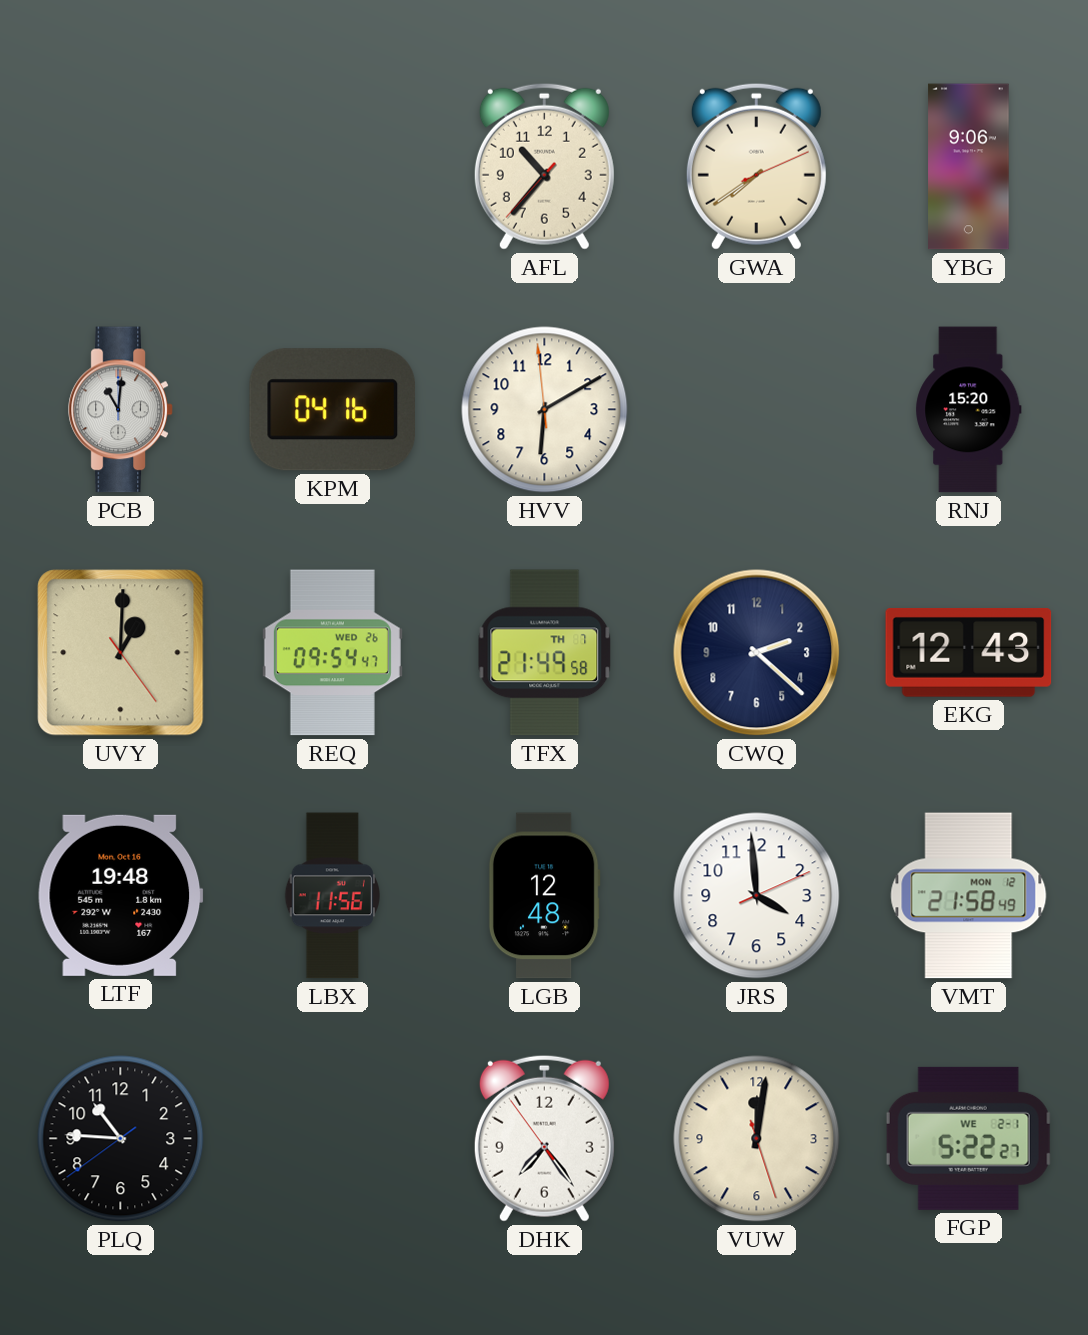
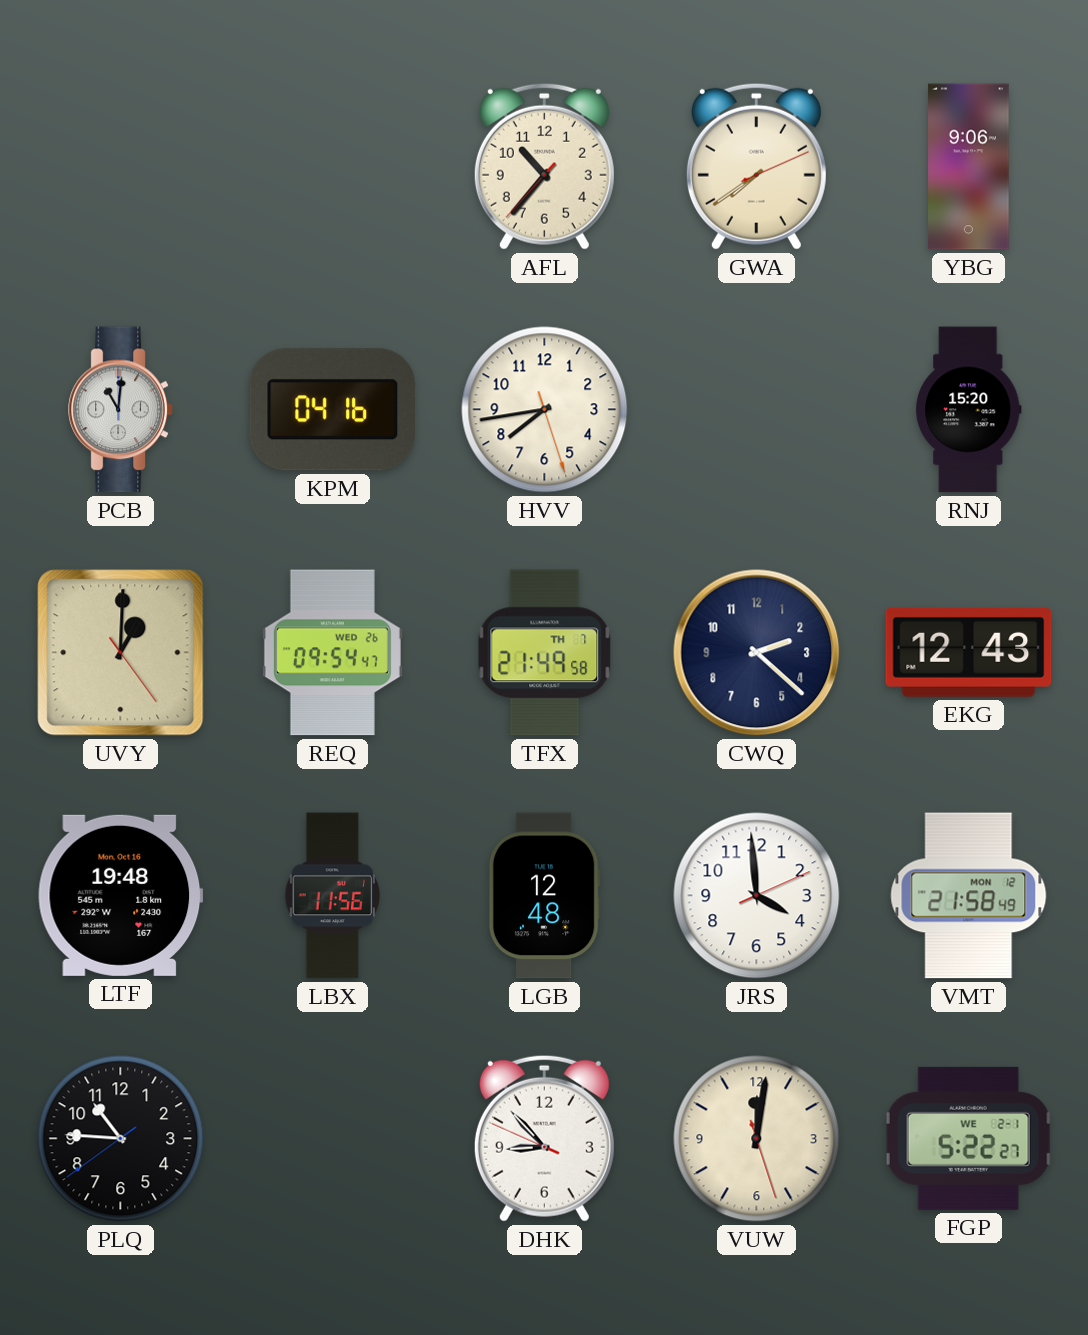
HVV: 6:09 -> 7:43
DHK: 7:23 -> 8:52
